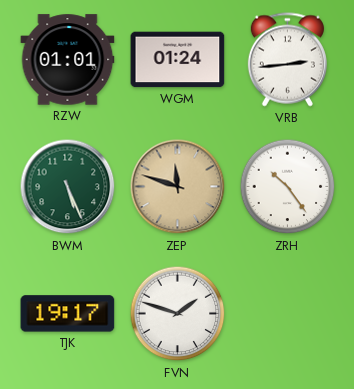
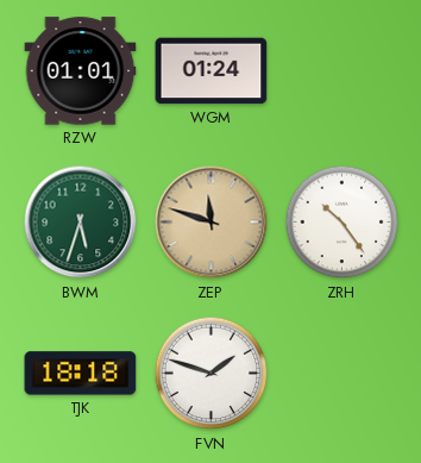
VRB: 2:44 -> none
BWM: 5:26 -> 5:33
TJK: 19:17 -> 18:18
